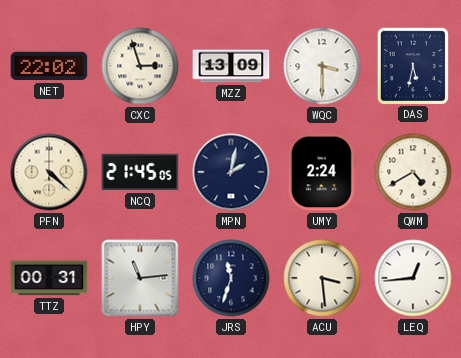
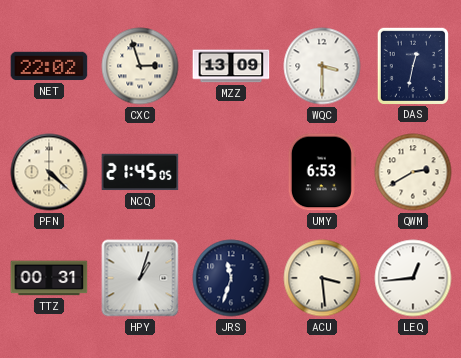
DAS: 5:32 -> 12:32
MPN: 2:02 -> none
UMY: 2:24 -> 6:53
QWM: 4:40 -> 2:40
HPY: 11:14 -> 1:03
